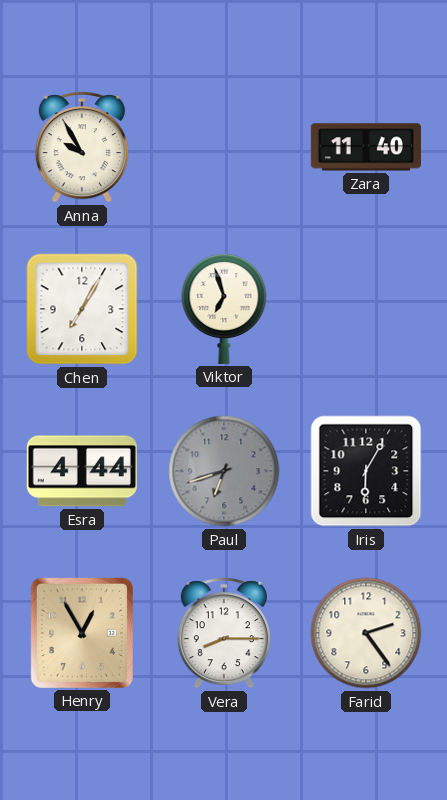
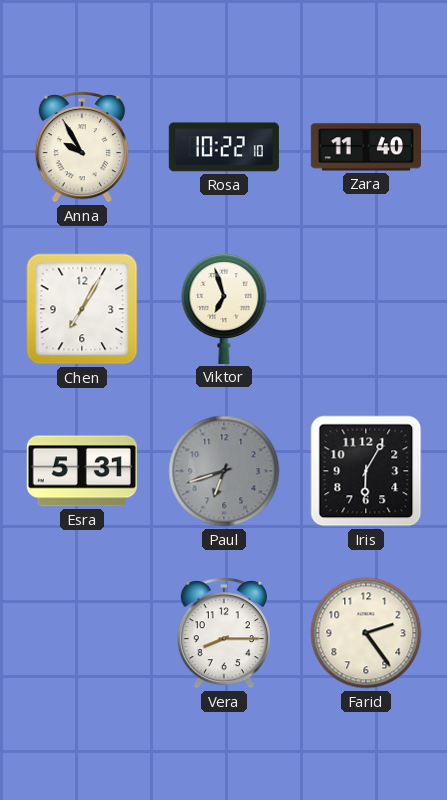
Rosa: none -> 10:22
Esra: 4:44 -> 5:31
Henry: 12:55 -> none
